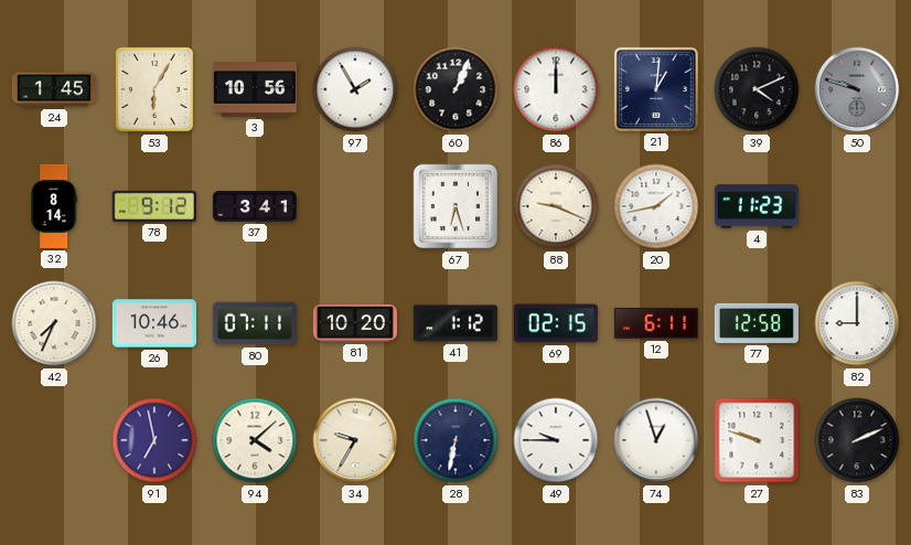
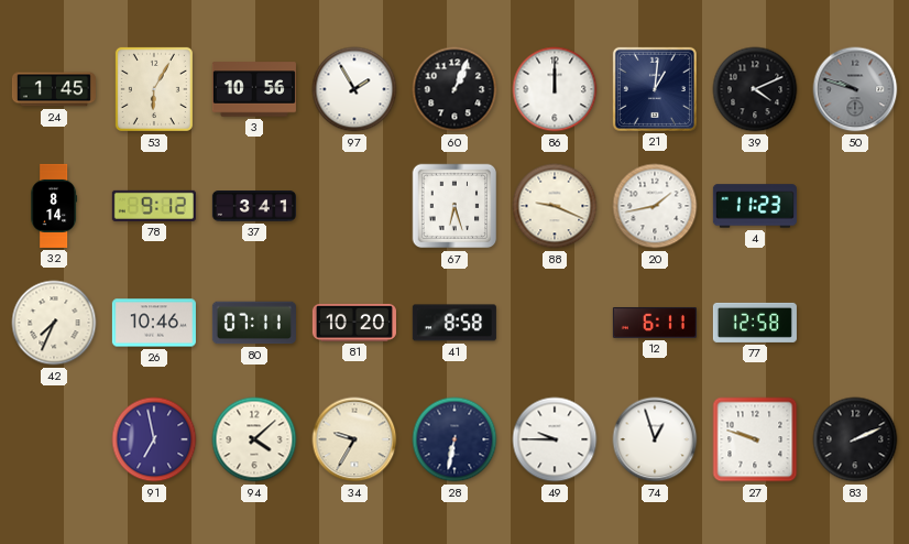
41: 1:12 -> 8:58
69: 02:15 -> none
82: 9:00 -> none
